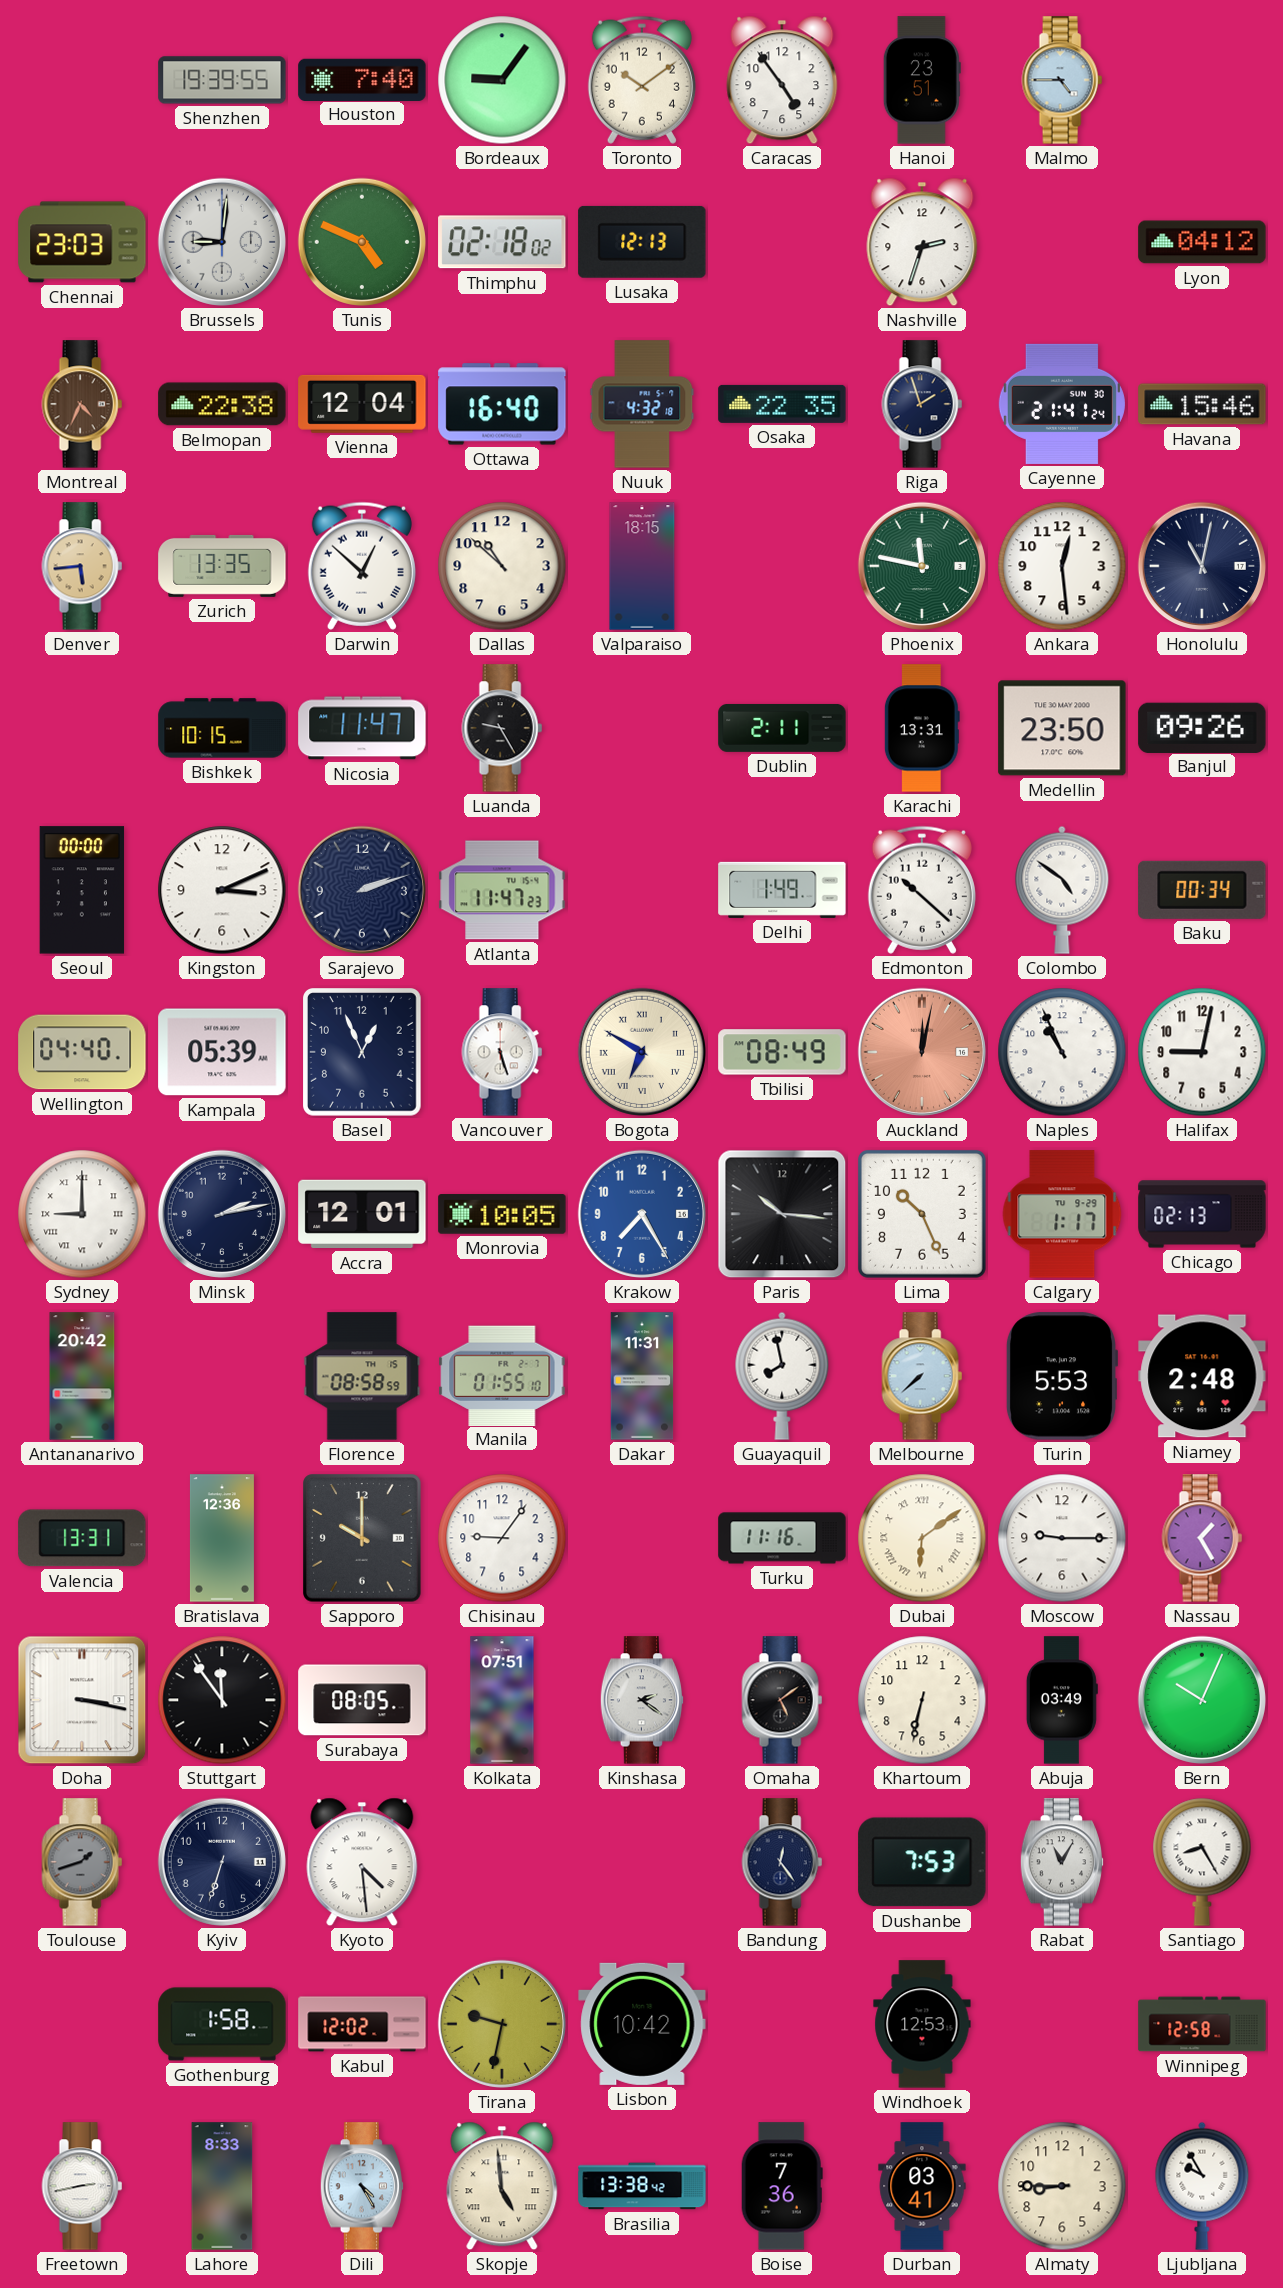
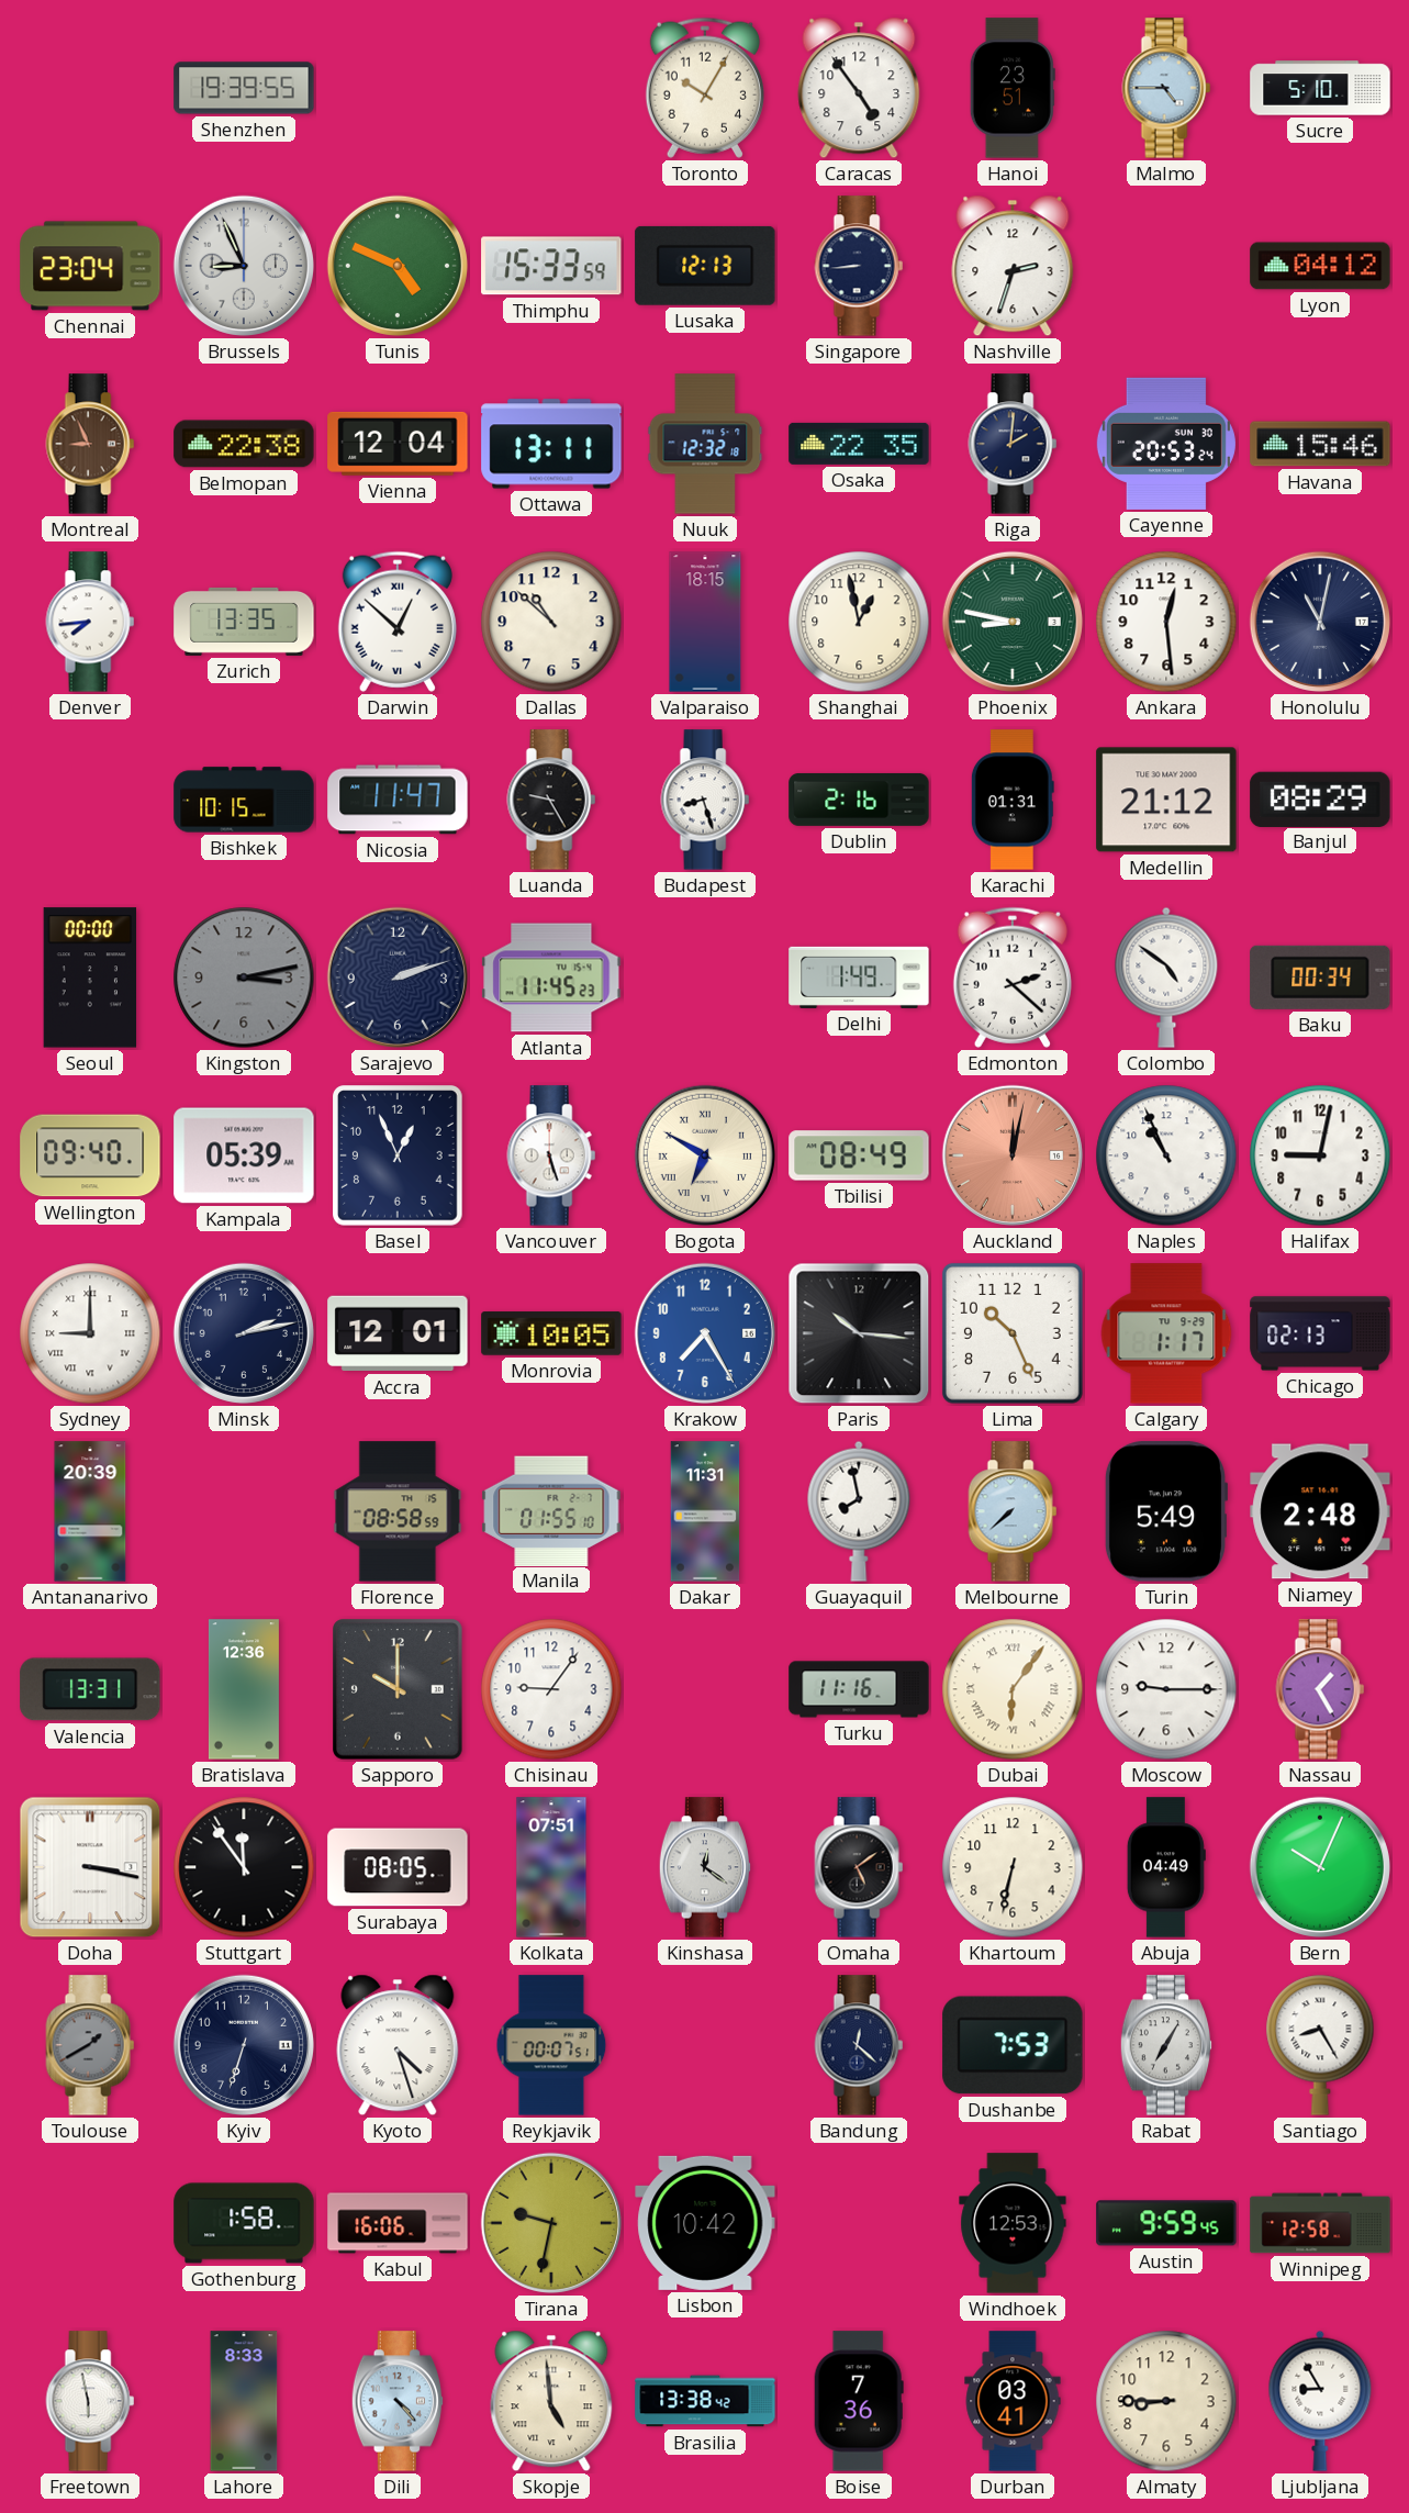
Houston: 7:40 -> none
Bordeaux: 9:06 -> none
Toronto: 10:09 -> 10:05
Sucre: none -> 5:10
Chennai: 23:03 -> 23:04
Brussels: 9:01 -> 8:56
Thimphu: 02:18 -> 15:33
Singapore: none -> 8:44
Montreal: 4:34 -> 8:56
Ottawa: 16:40 -> 13:11
Nuuk: 4:32 -> 12:32
Riga: 1:57 -> 2:01
Cayenne: 21:41 -> 20:53
Denver: 5:44 -> 7:44
Denver dial: champagne -> white
Shanghai: none -> 12:58
Phoenix: 11:47 -> 8:47
Budapest: none -> 8:27
Dublin: 2:11 -> 2:16
Karachi: 13:31 -> 01:31
Medellin: 23:50 -> 21:12
Banjul: 09:26 -> 08:29
Kingston: 3:11 -> 3:13
Kingston dial: white -> grey
Atlanta: 11:47 -> 11:45
Edmonton: 10:22 -> 2:22
Wellington: 04:40 -> 09:40
Antananarivo: 20:42 -> 20:39
Turin: 5:53 -> 5:49
Dubai: 6:09 -> 6:06
Kinshasa: 2:21 -> 12:21
Abuja: 03:49 -> 04:49
Toulouse: 1:42 -> 1:40
Kyoto: 4:29 -> 4:27
Reykjavik: none -> 00:07
Bandung: 12:24 -> 12:22
Rabat: 11:05 -> 7:05
Kabul: 12:02 -> 16:06
Austin: none -> 9:59
Freetown: 2:43 -> 5:58
Dili: 4:25 -> 4:23
Ljubljana: 9:55 -> 8:55
